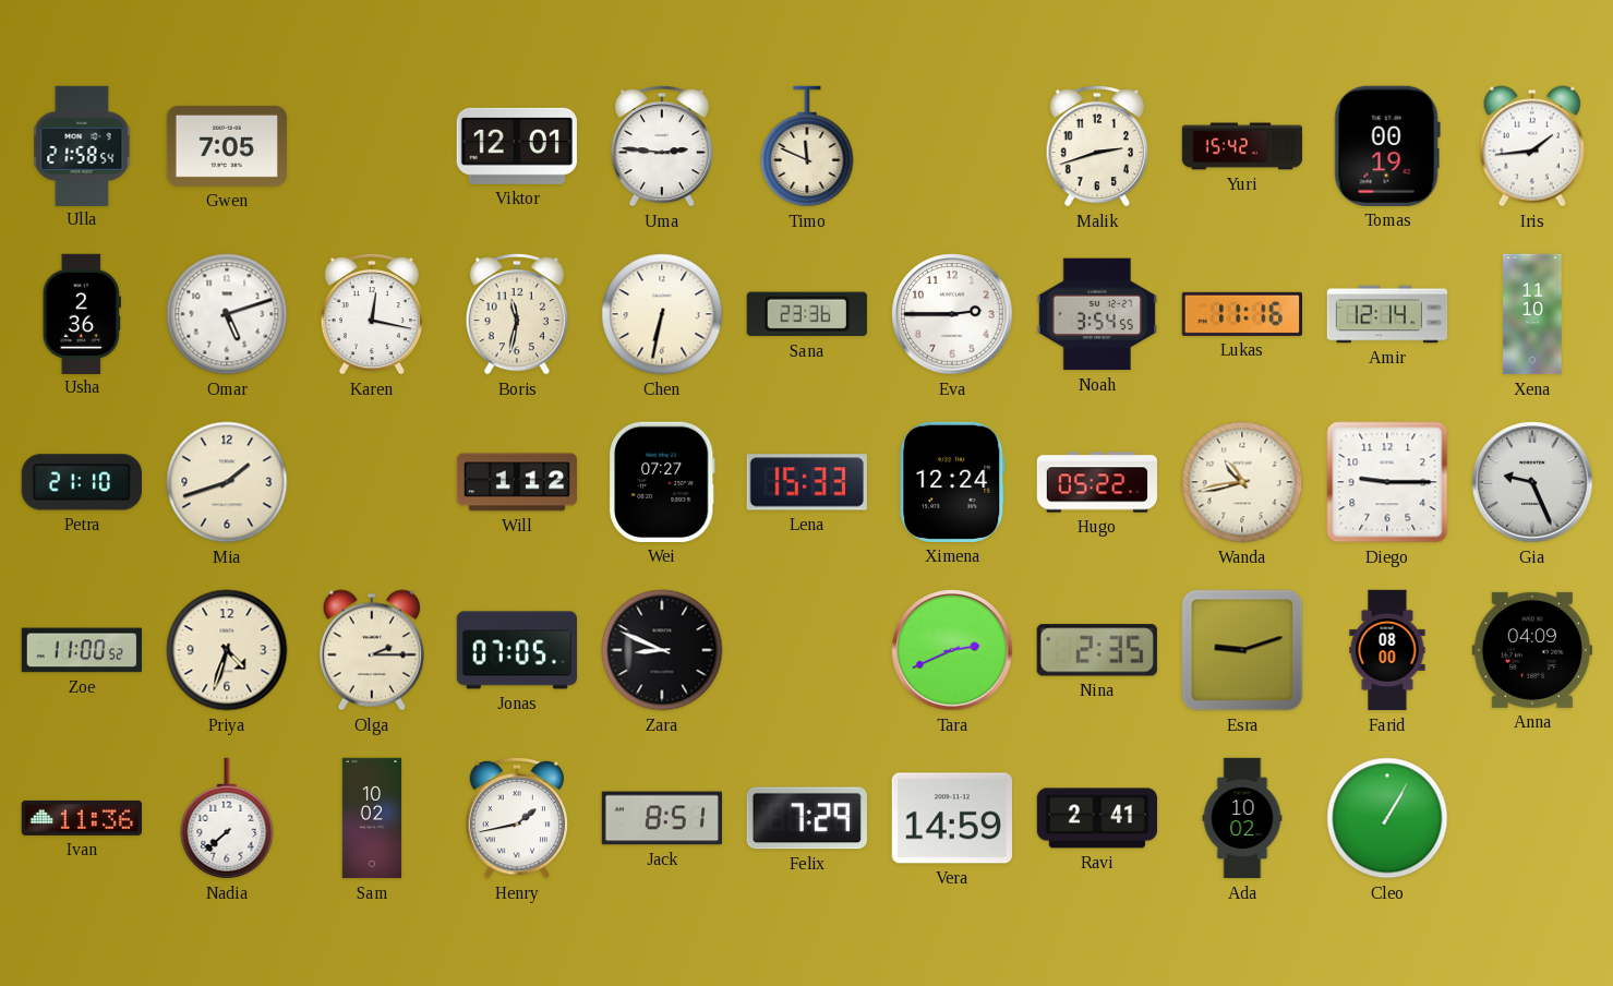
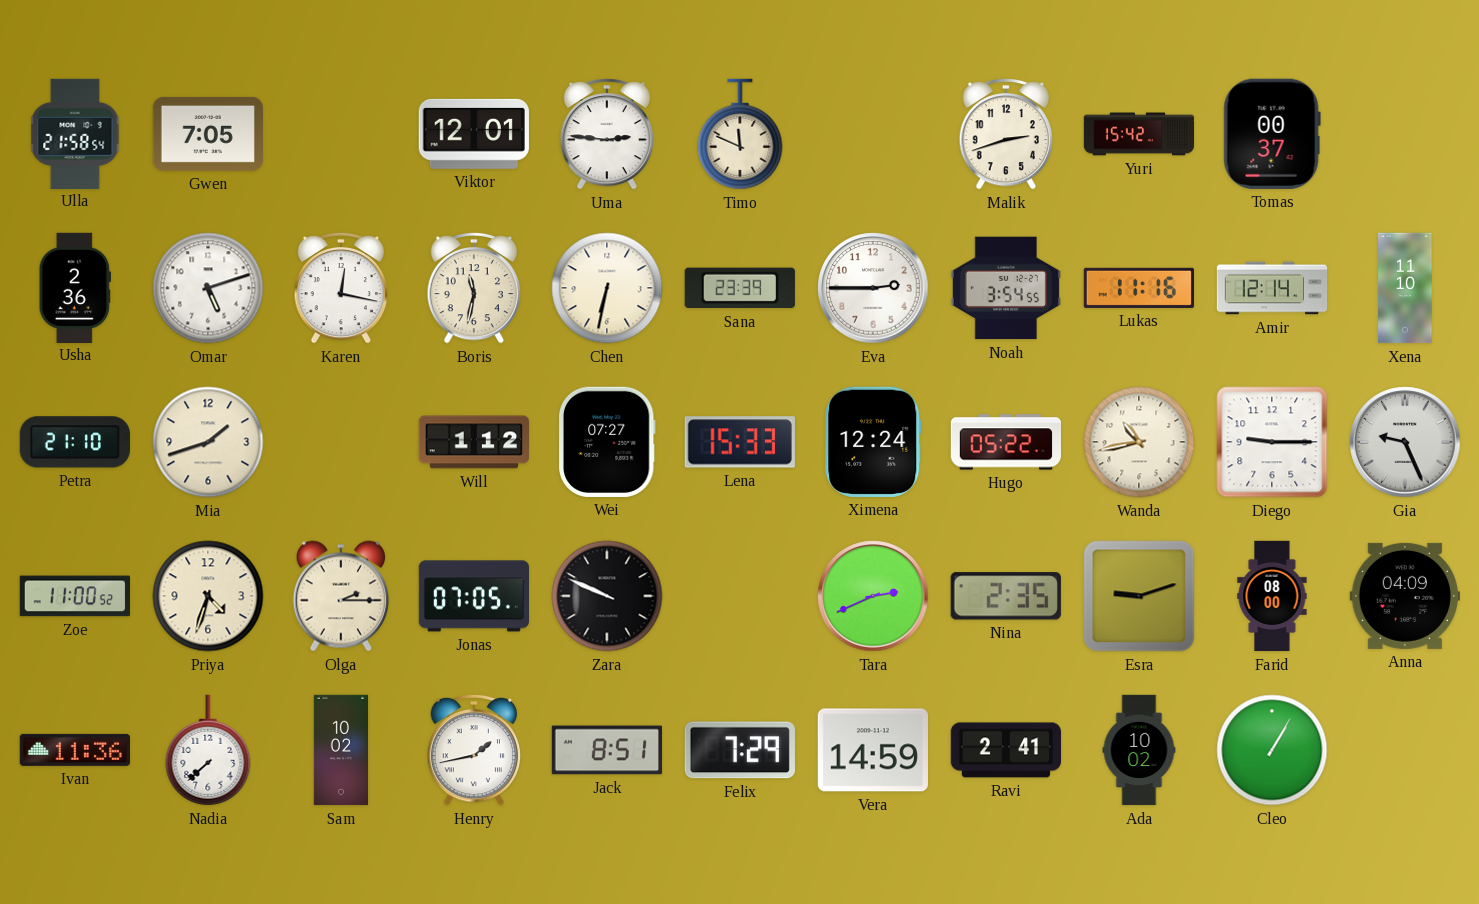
Tomas: 00:19 -> 00:37
Iris: 1:44 -> none
Sana: 23:36 -> 23:39
Zara: 8:49 -> 9:49
